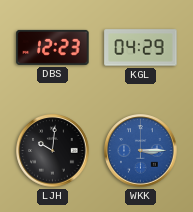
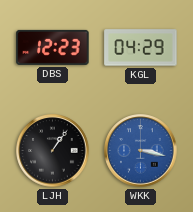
LJH: 10:01 -> 1:06
WKK: 3:15 -> 3:17
